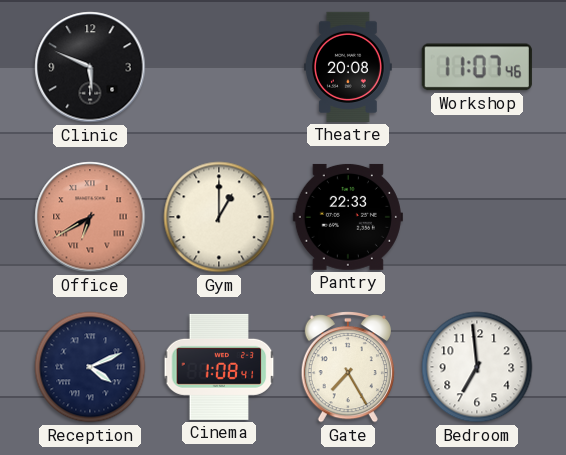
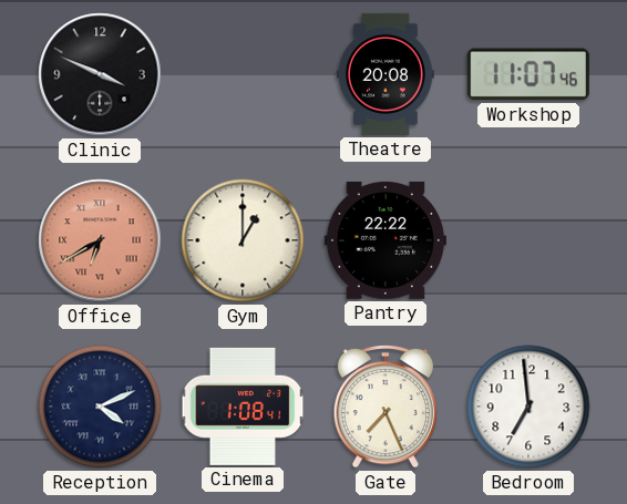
Clinic: 5:49 -> 3:49
Pantry: 22:33 -> 22:22
Gate: 7:25 -> 7:26
